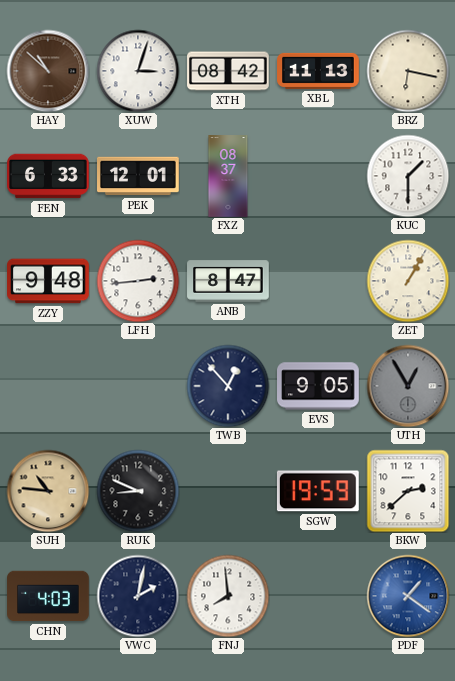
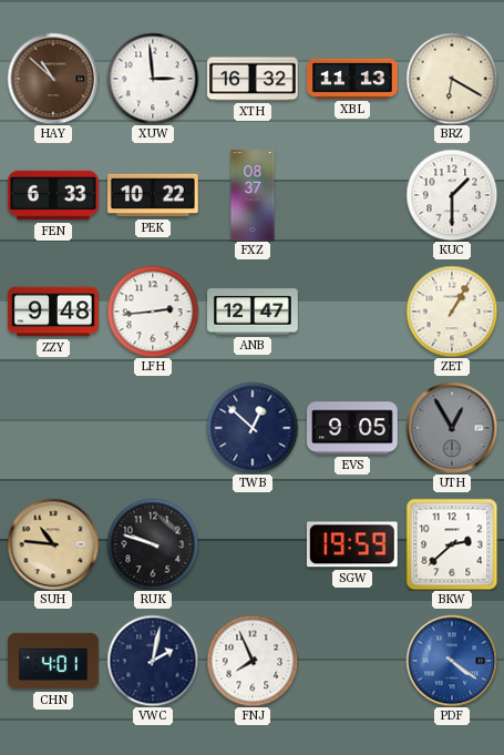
XUW: 3:03 -> 2:59
XTH: 08:42 -> 16:32
BRZ: 6:17 -> 6:20
PEK: 12:01 -> 10:22
ANB: 8:47 -> 12:47
TWB: 12:53 -> 12:52
RUK: 8:49 -> 9:48
CHN: 4:03 -> 4:01
FNJ: 7:59 -> 7:56
PDF: 1:21 -> 4:21
